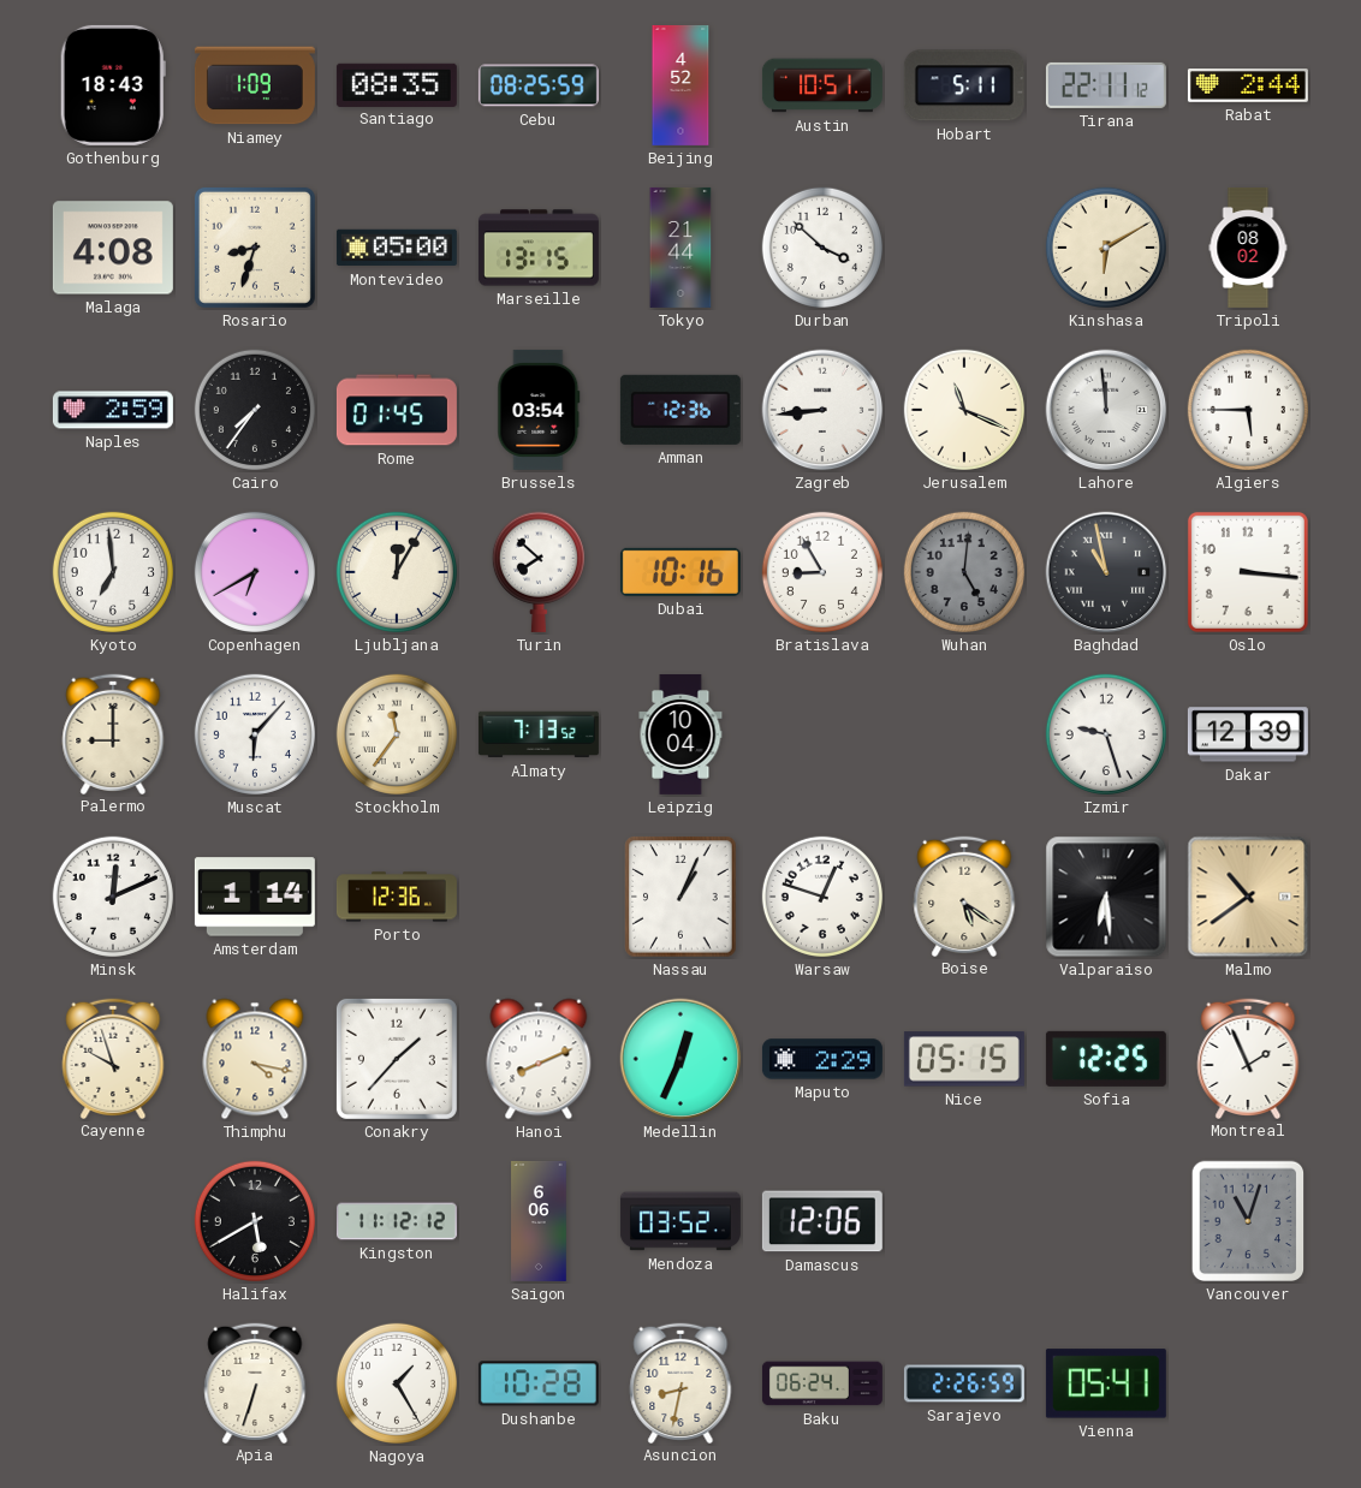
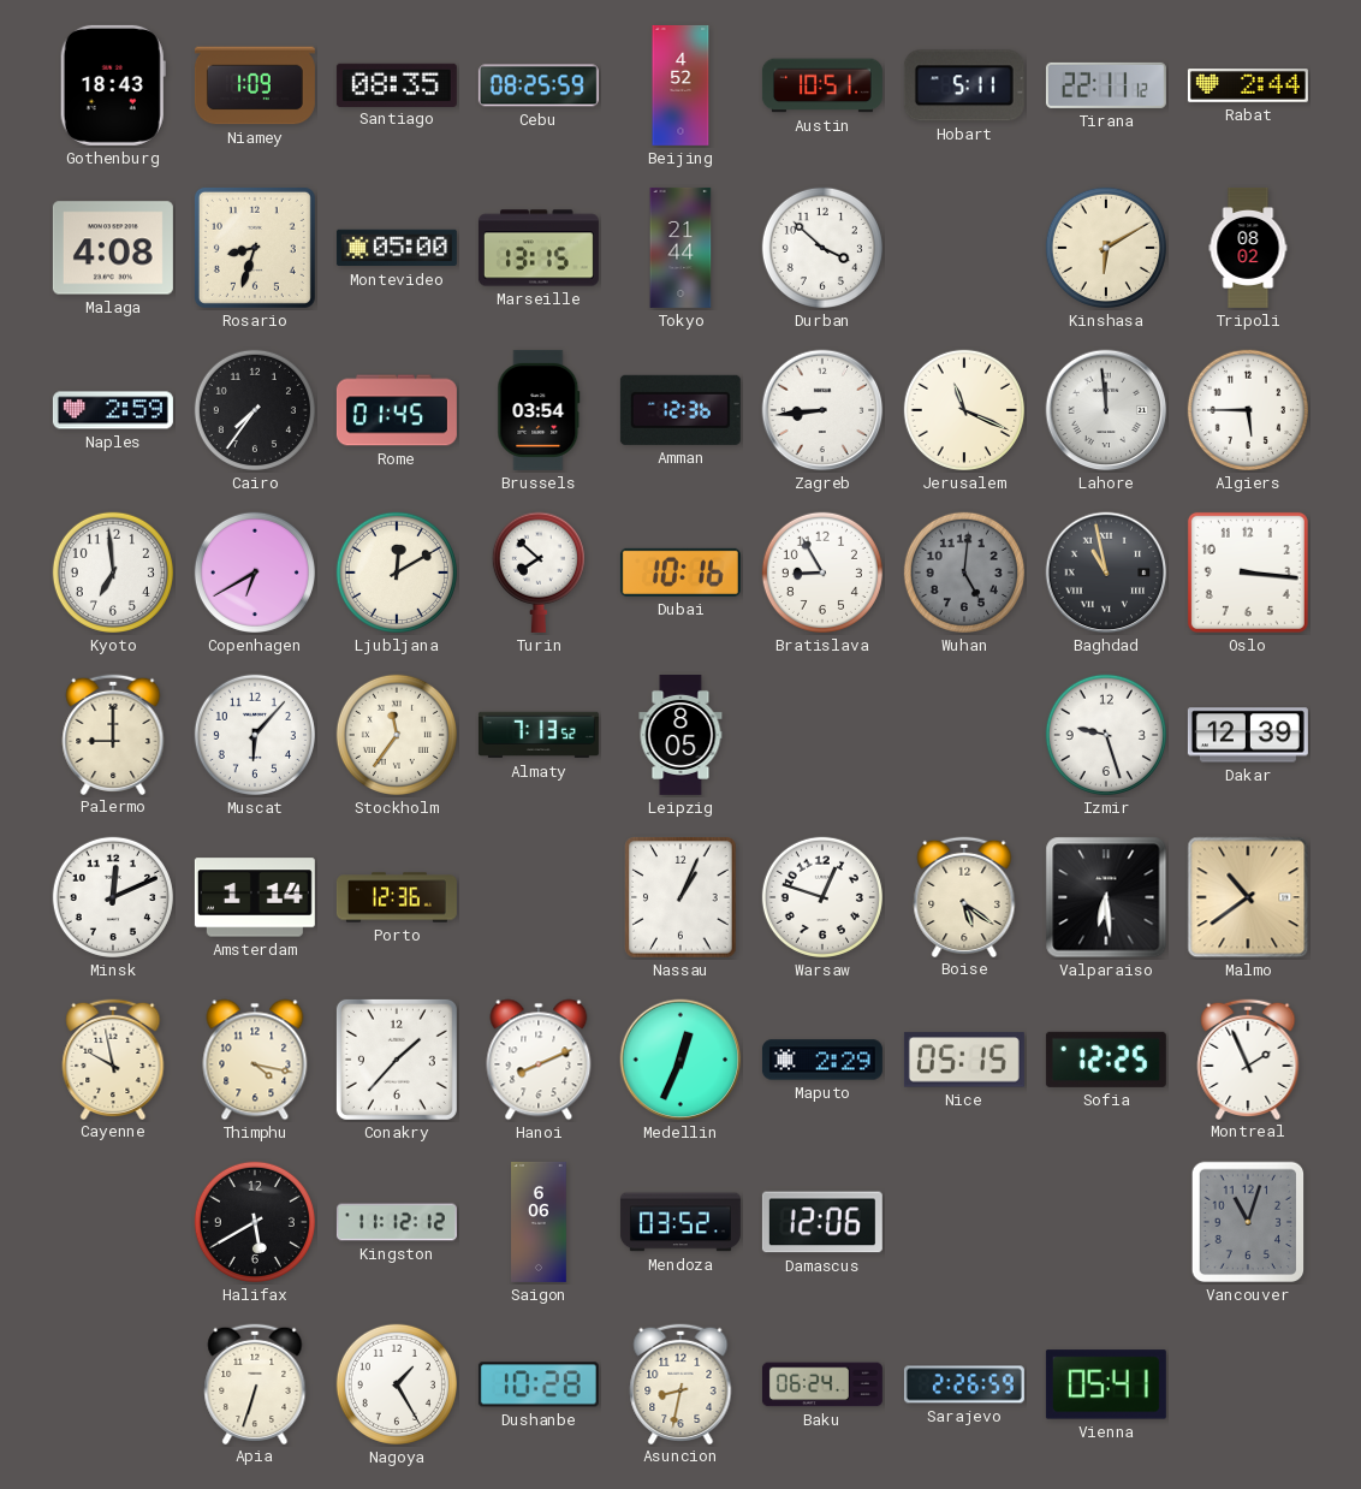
Ljubljana: 12:05 -> 12:10
Leipzig: 10:04 -> 8:05
Cayenne: 9:57 -> 9:58
